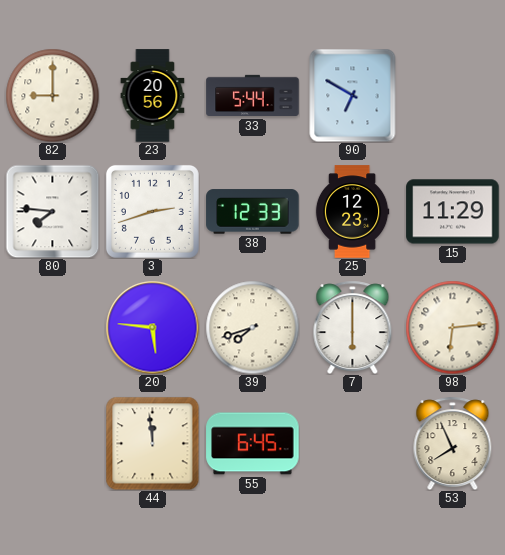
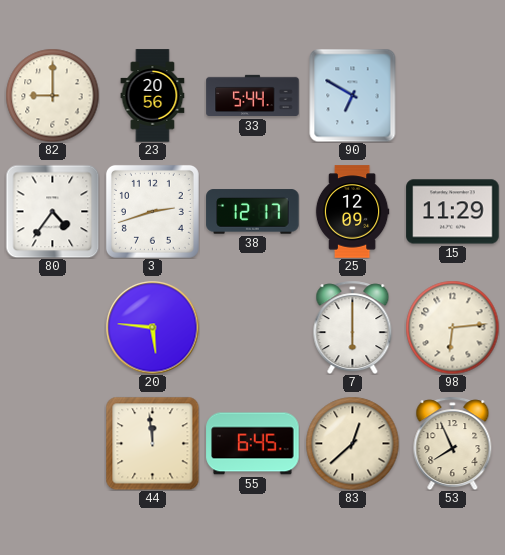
80: 7:46 -> 4:36
38: 12:33 -> 12:17
25: 12:23 -> 12:09
39: 7:42 -> none
83: none -> 12:38
